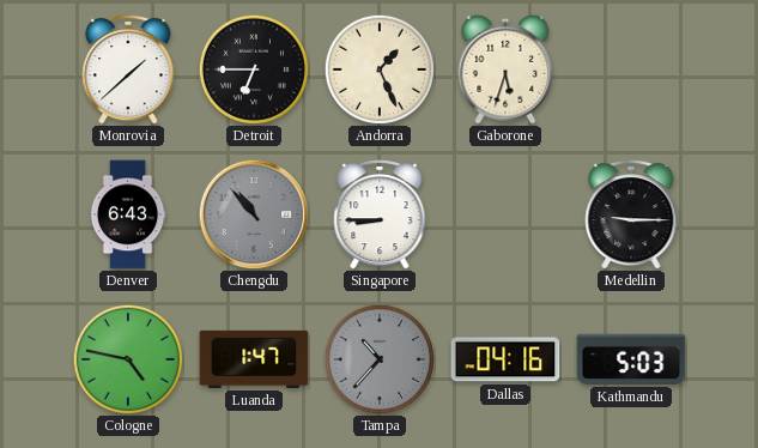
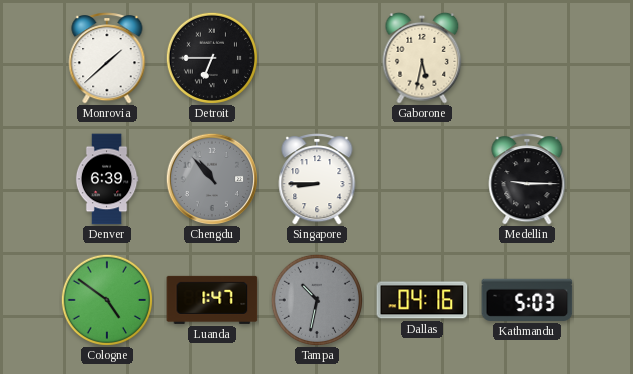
Andorra: 1:26 -> none
Gaborone: 5:33 -> 5:32
Denver: 6:43 -> 6:39
Cologne: 4:47 -> 4:51
Tampa: 10:37 -> 10:32
